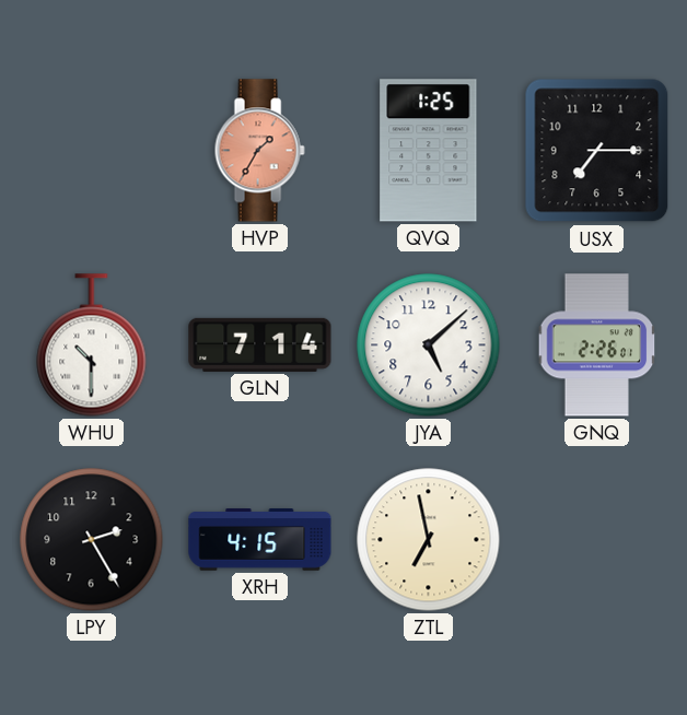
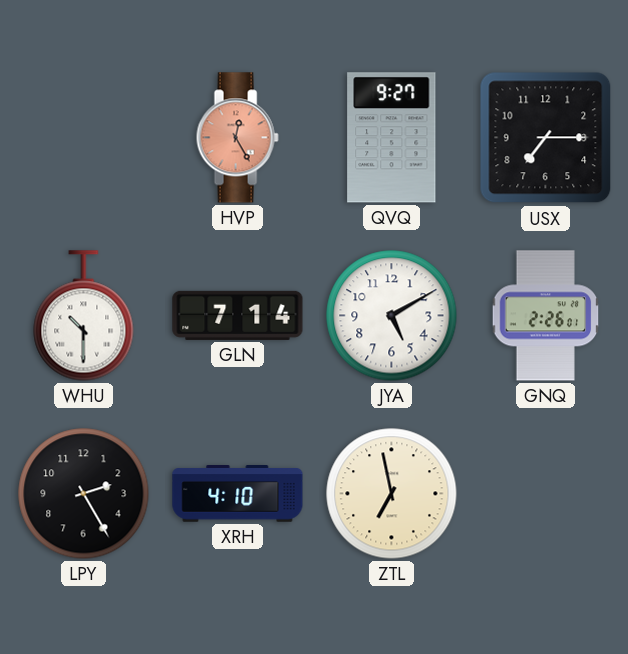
HVP: 1:35 -> 12:25
QVQ: 1:25 -> 9:27
JYA: 5:08 -> 5:10
XRH: 4:15 -> 4:10
